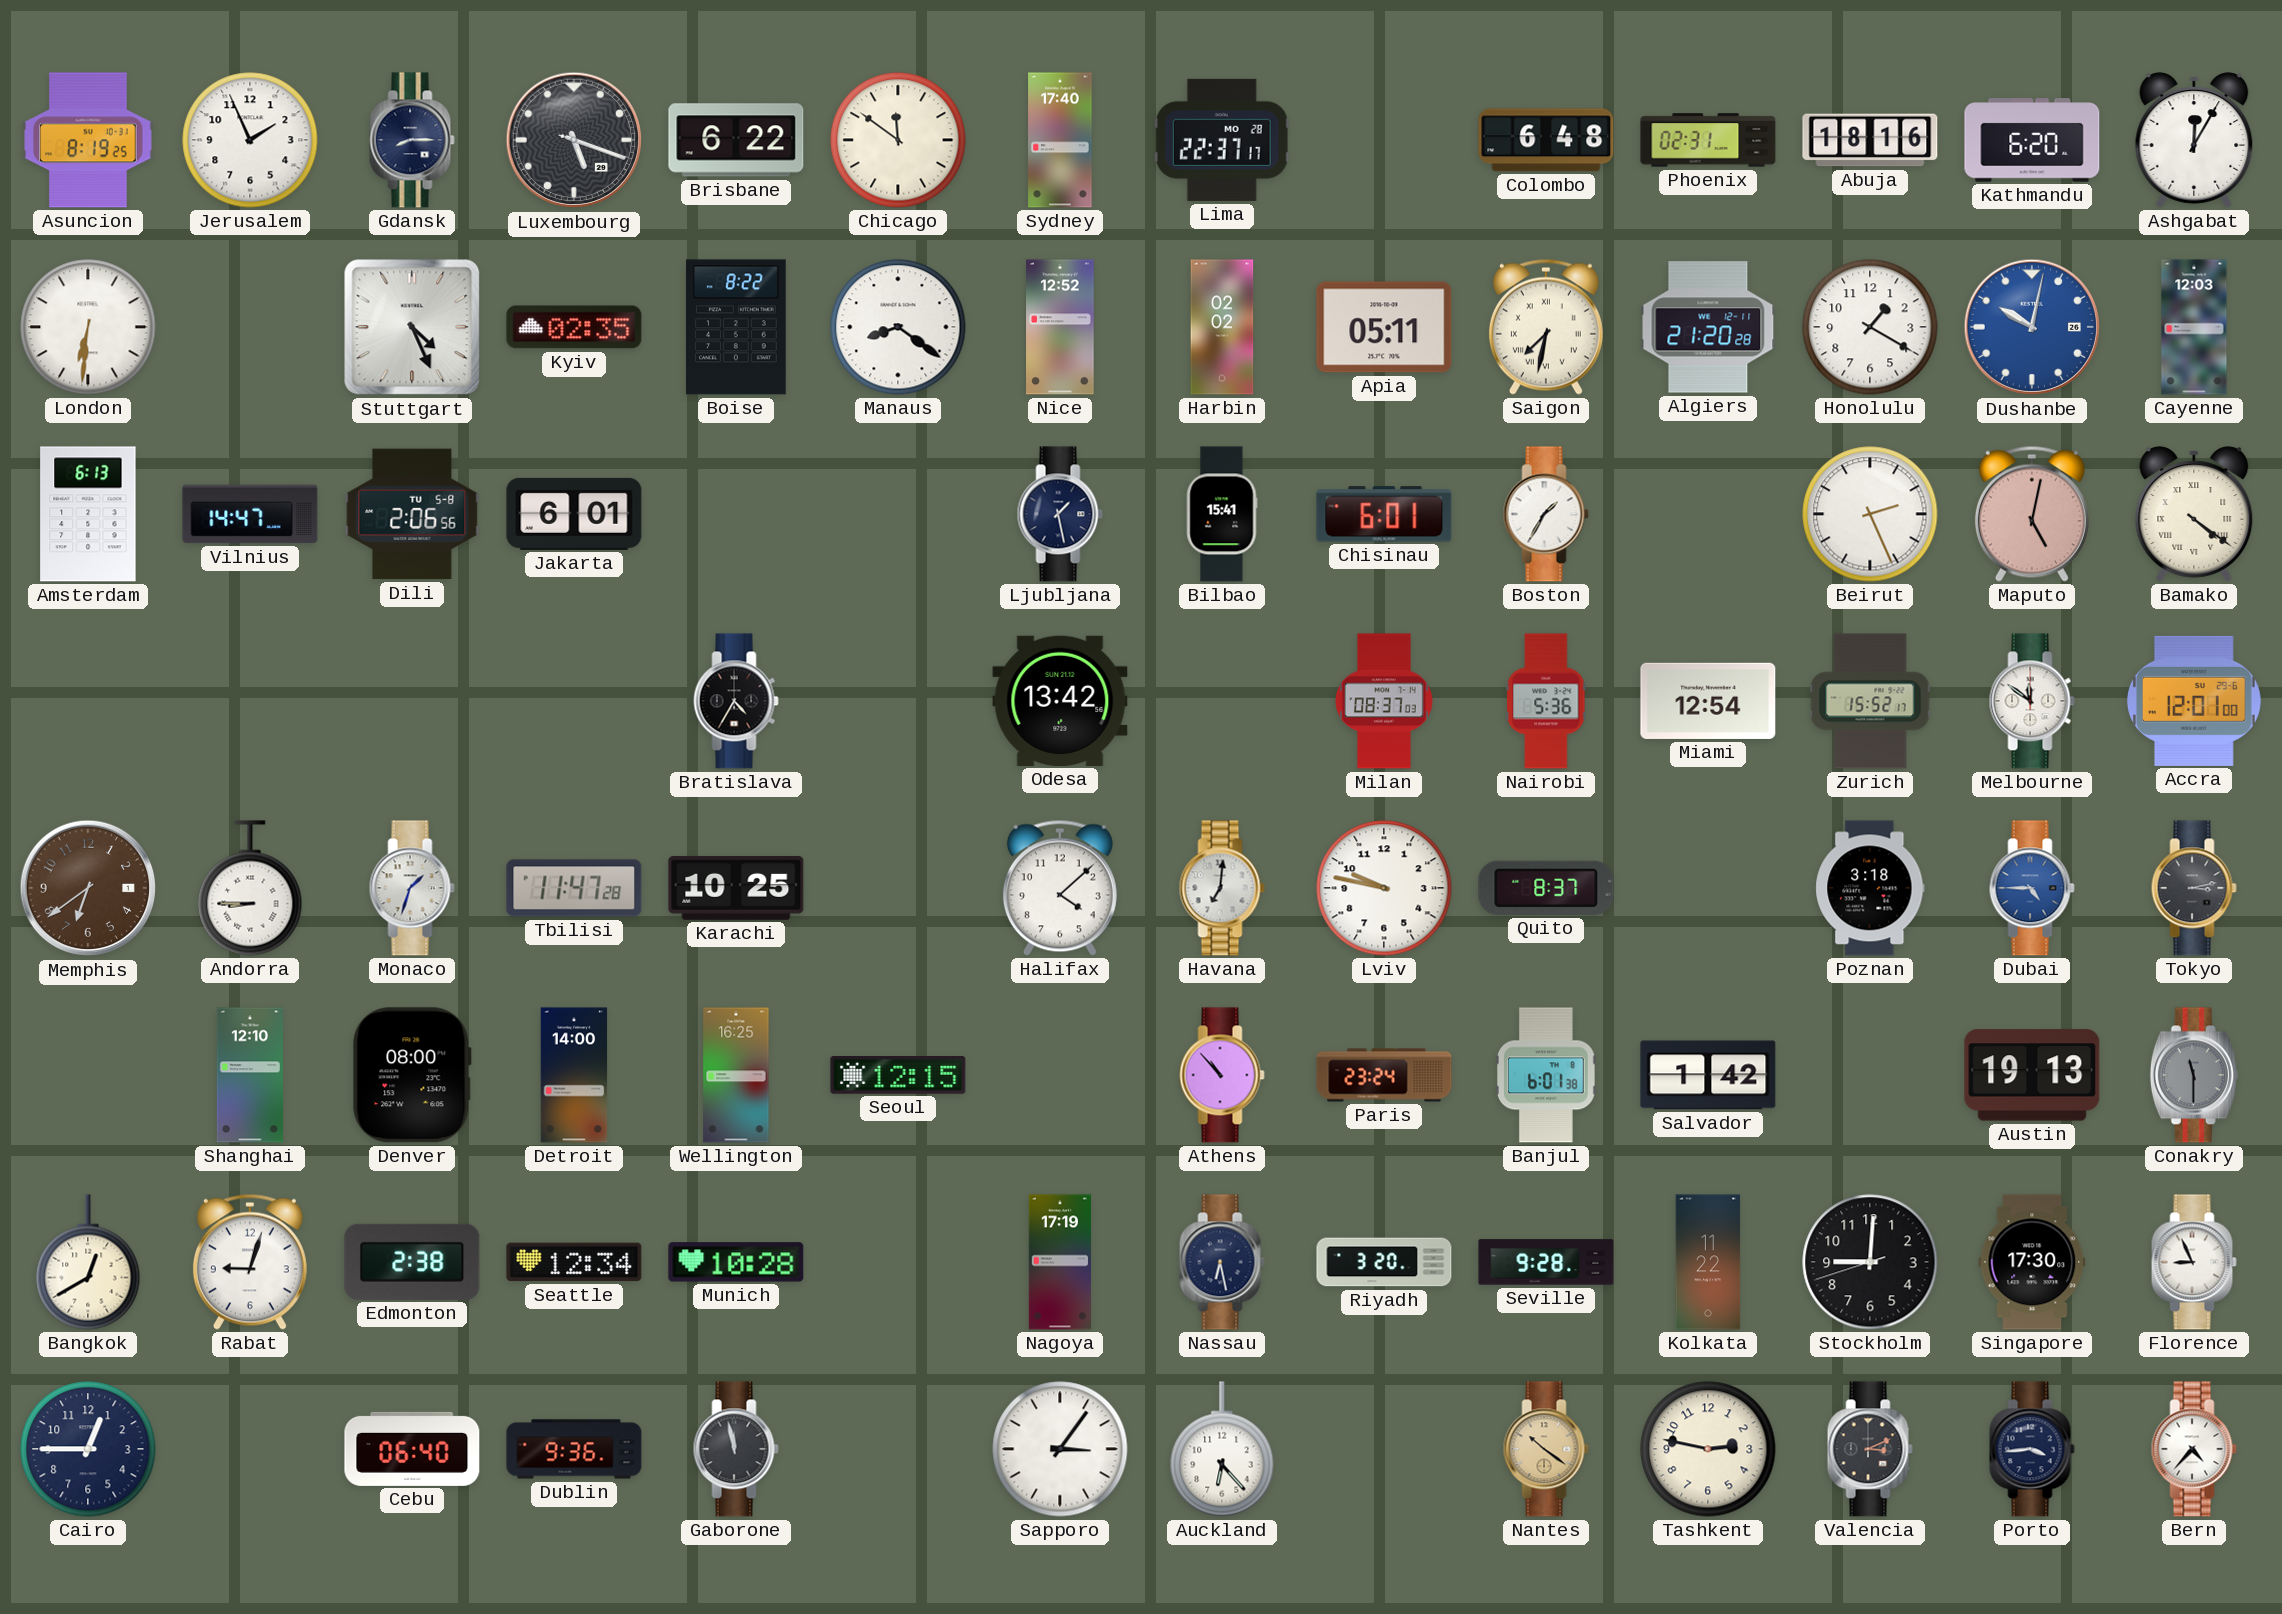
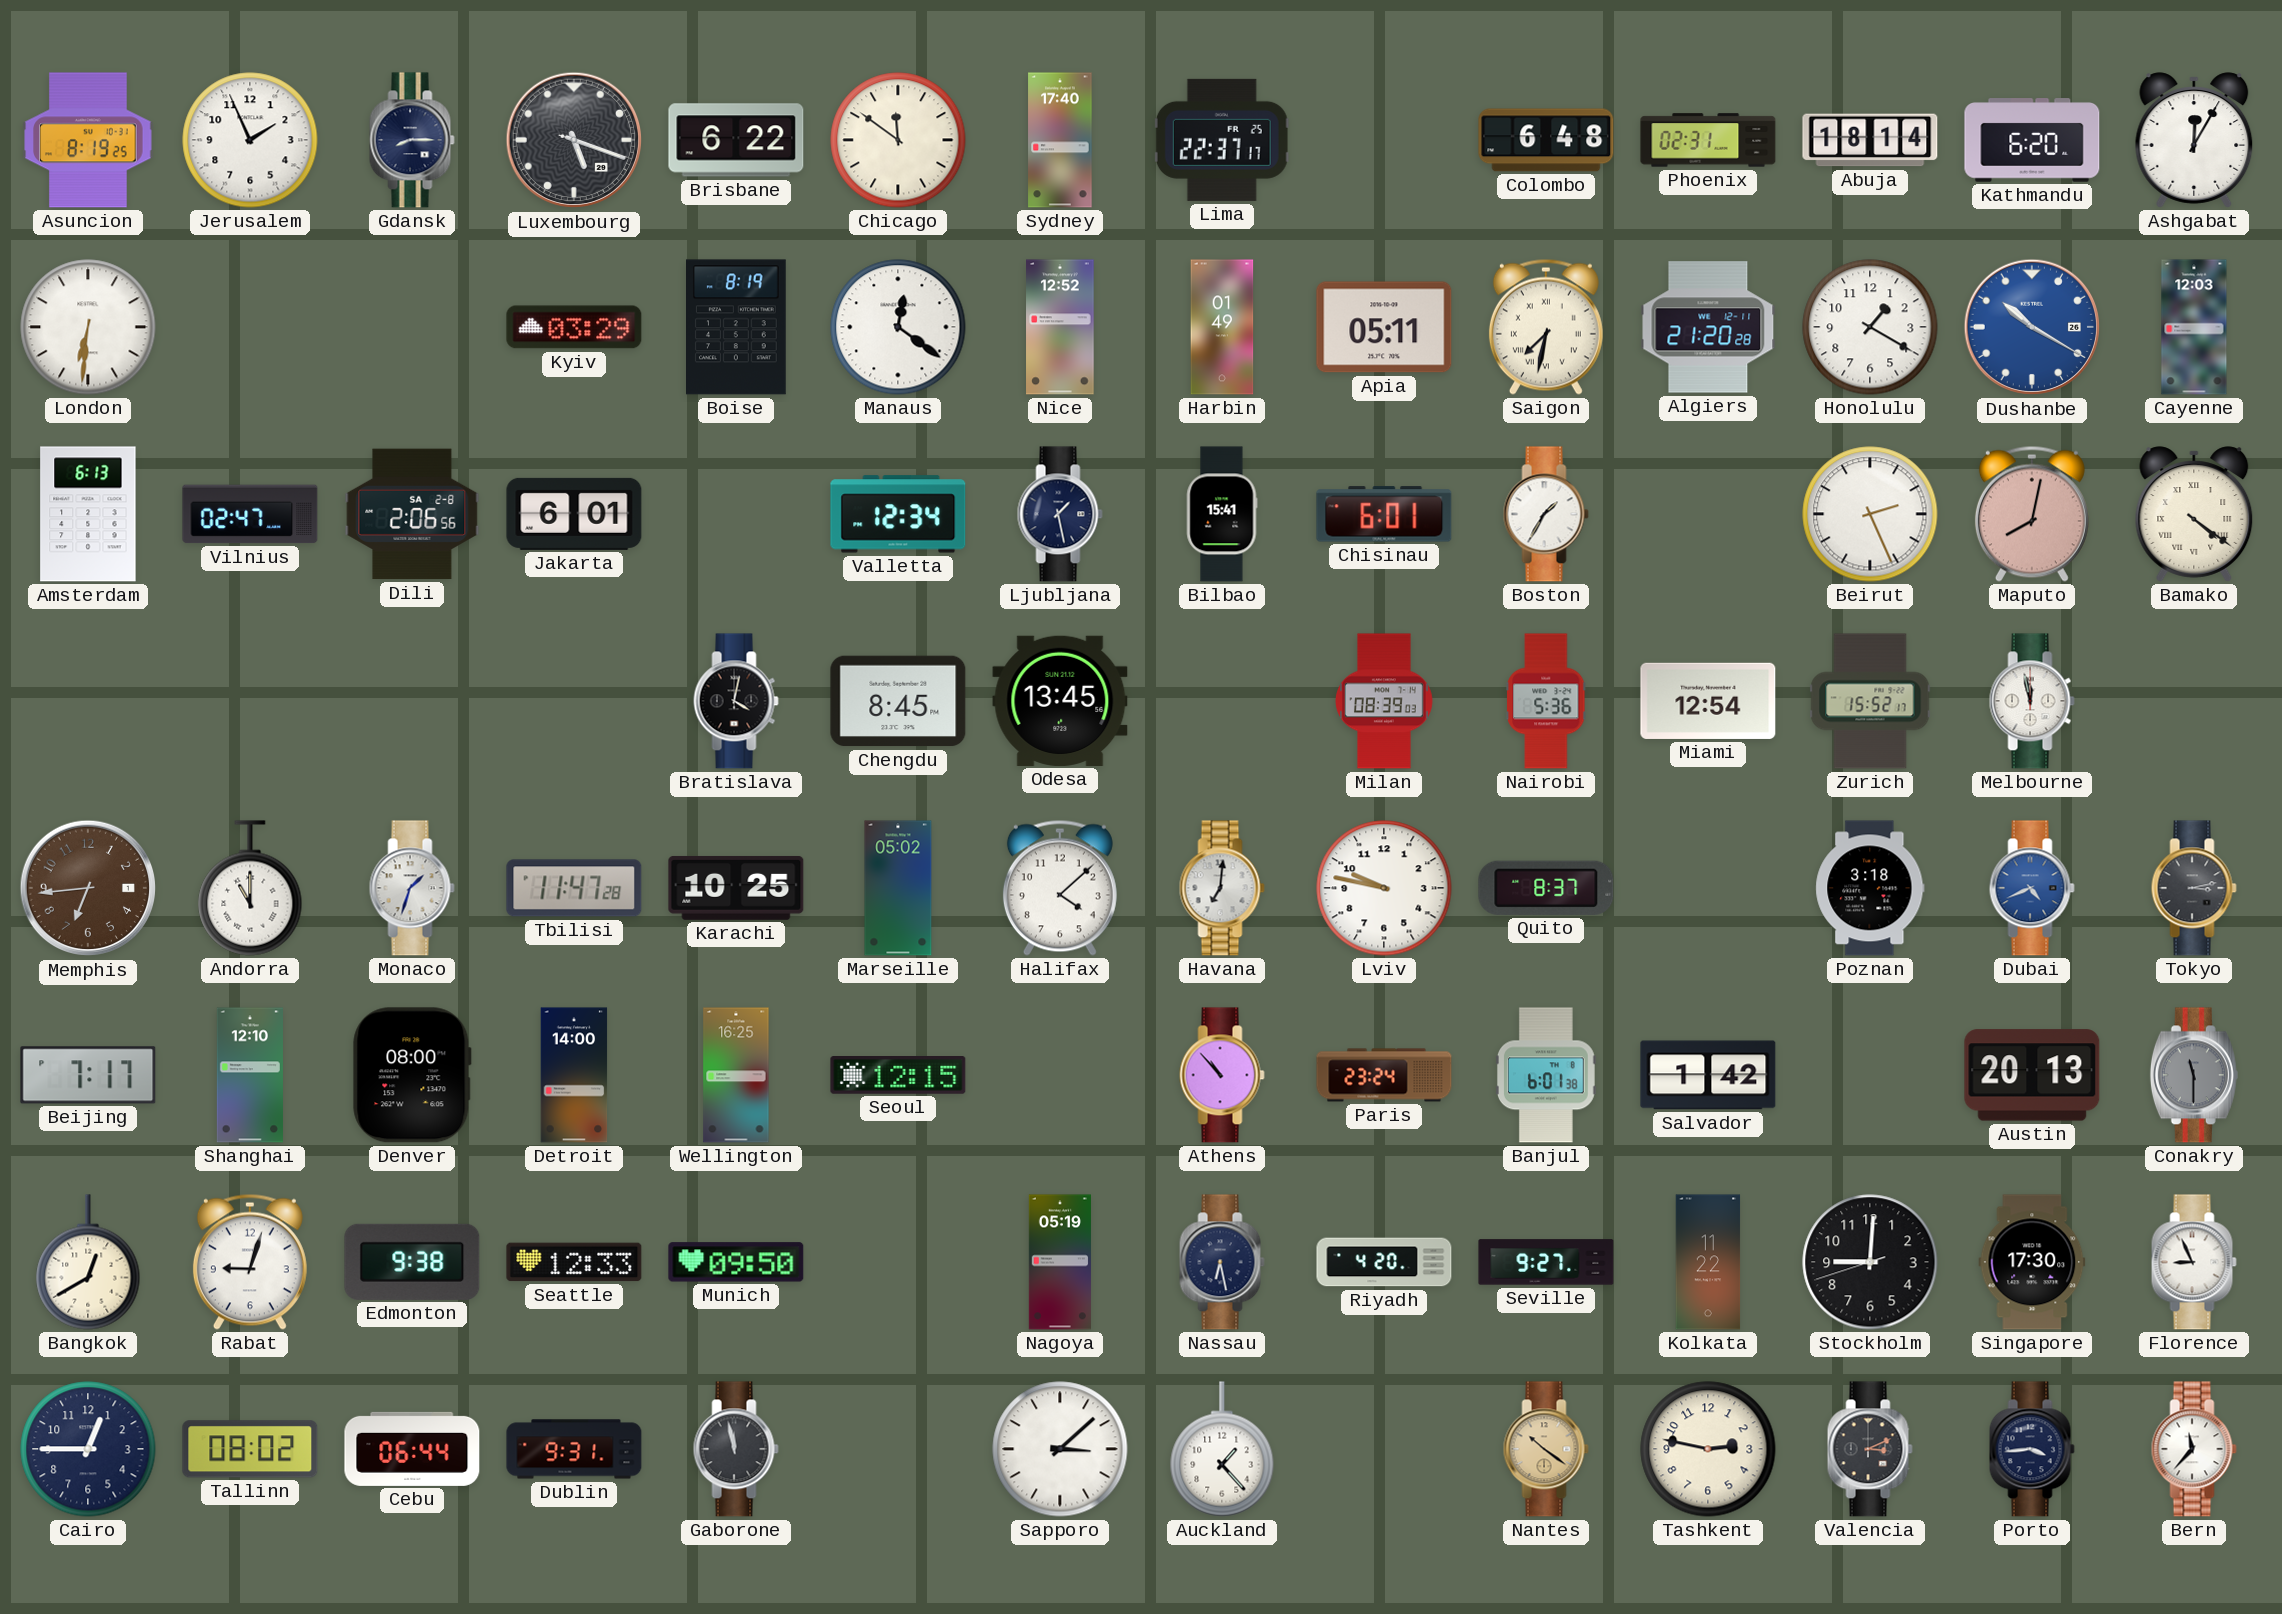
Lima date: MO 28 -> FR 25
Abuja: 18:16 -> 18:14
Stuttgart: 4:26 -> none
Kyiv: 02:35 -> 03:29
Boise: 8:22 -> 8:19
Manaus: 8:21 -> 12:21
Harbin: 02:02 -> 01:49
Dushanbe: 10:02 -> 10:20
Vilnius: 14:47 -> 02:47
Dili date: TU 5-8 -> SA 2-8
Valletta: none -> 12:34
Maputo: 5:02 -> 8:02
Bratislava: 4:35 -> 4:02
Chengdu: none -> 8:45
Odesa: 13:42 -> 13:45
Milan: 08:37 -> 08:39
Melbourne: 11:51 -> 11:58
Accra: 12:01 -> none
Memphis: 6:39 -> 6:44
Andorra: 8:45 -> 11:00
Marseille: none -> 05:02
Dubai: 4:45 -> 4:41
Beijing: none -> 7:17
Austin: 19:13 -> 20:13
Edmonton: 2:38 -> 9:38
Seattle: 12:34 -> 12:33
Munich: 10:28 -> 09:50
Nagoya: 17:19 -> 05:19
Riyadh: 3:20 -> 4:20
Seville: 9:28 -> 9:27
Tallinn: none -> 08:02
Cebu: 06:40 -> 06:44
Dublin: 9:36 -> 9:31
Sapporo: 3:06 -> 3:08
Auckland: 6:23 -> 1:23
Bern: 4:37 -> 11:37
